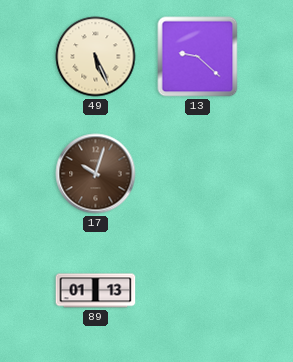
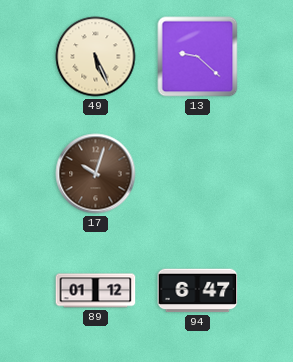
89: 01:13 -> 01:12
94: none -> 6:47
